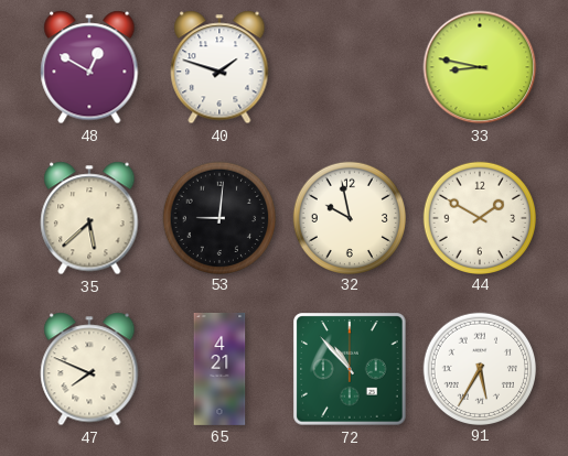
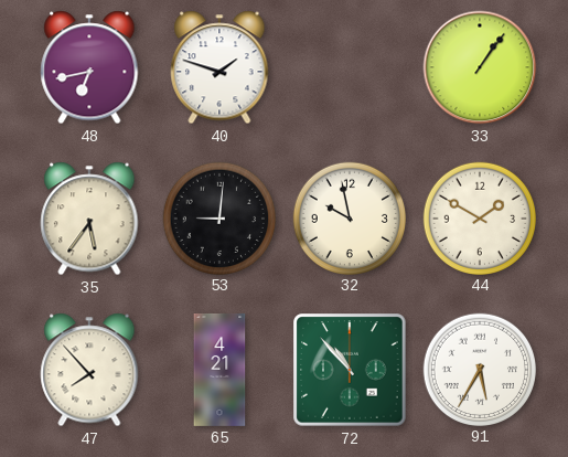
48: 12:50 -> 6:43
33: 8:47 -> 1:06
35: 5:38 -> 5:36
47: 7:49 -> 7:53
